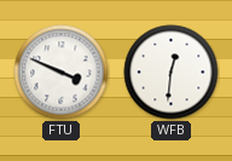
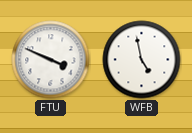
WFB: 12:31 -> 4:58
